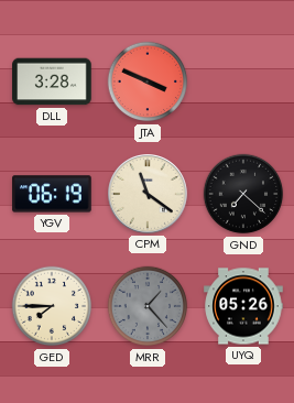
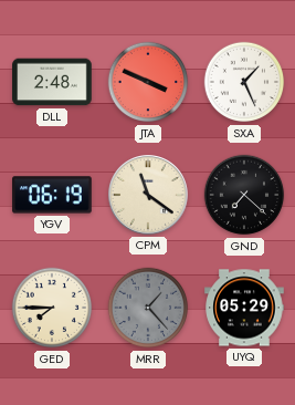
DLL: 3:28 -> 2:48
SXA: none -> 1:26
UYQ: 05:26 -> 05:29
